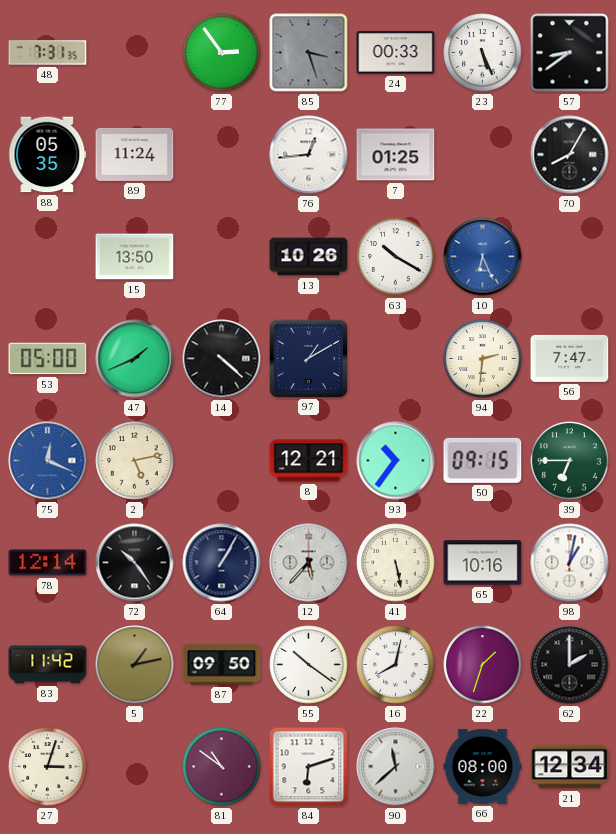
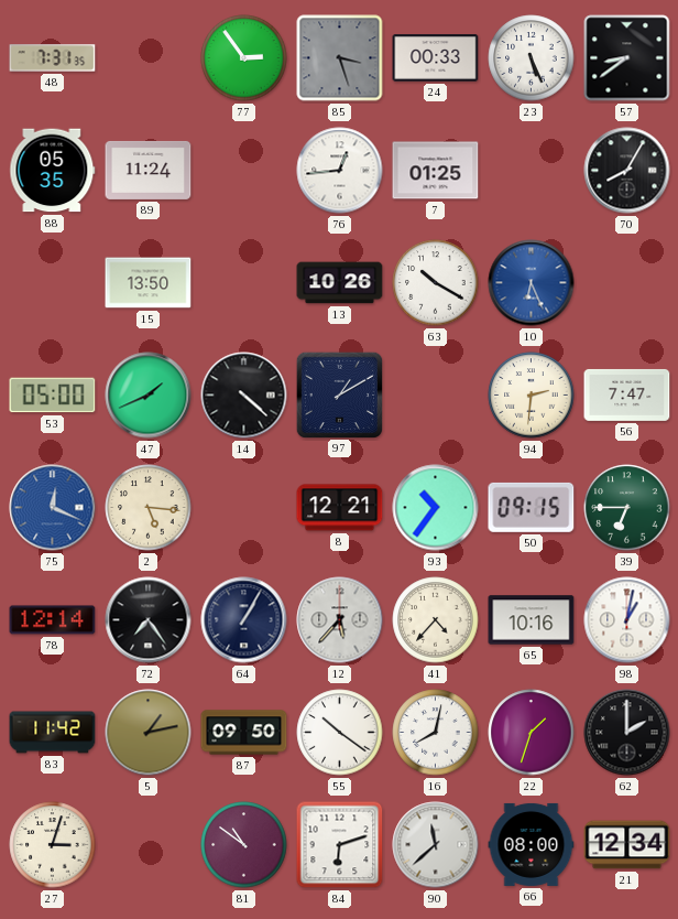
2: 5:13 -> 5:16
72: 10:24 -> 7:24
41: 5:28 -> 4:37
